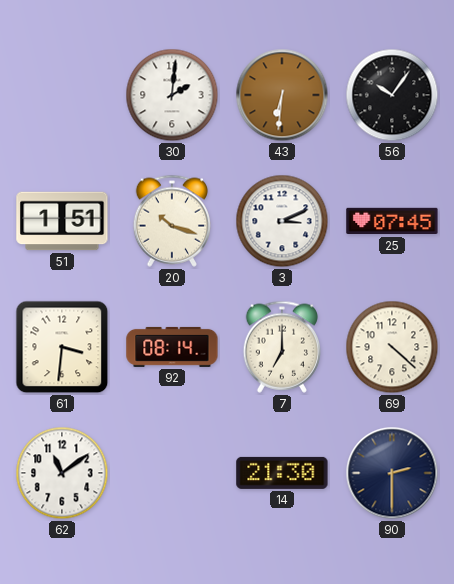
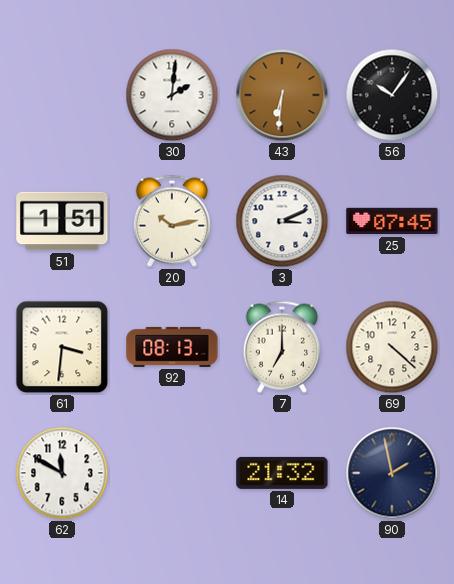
20: 10:18 -> 10:13
92: 08:14 -> 08:13
62: 11:09 -> 11:50
14: 21:30 -> 21:32
90: 2:30 -> 1:58
